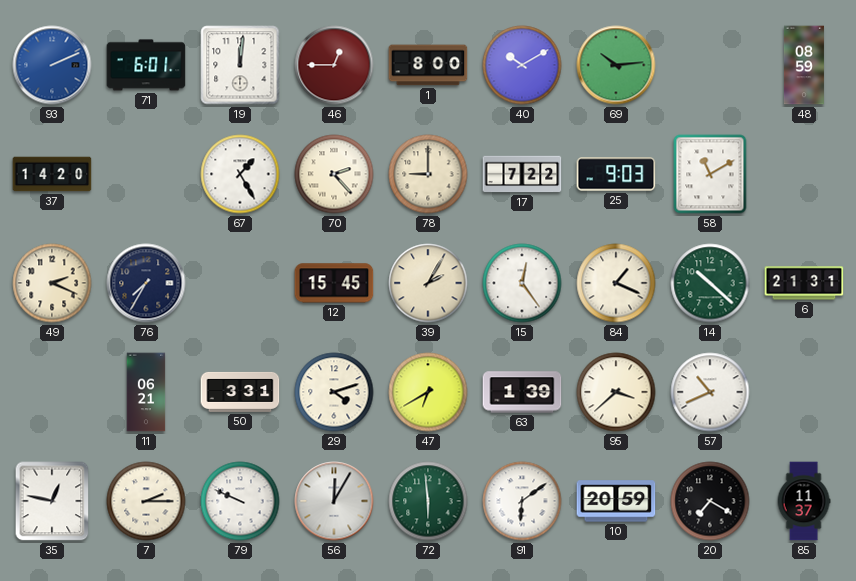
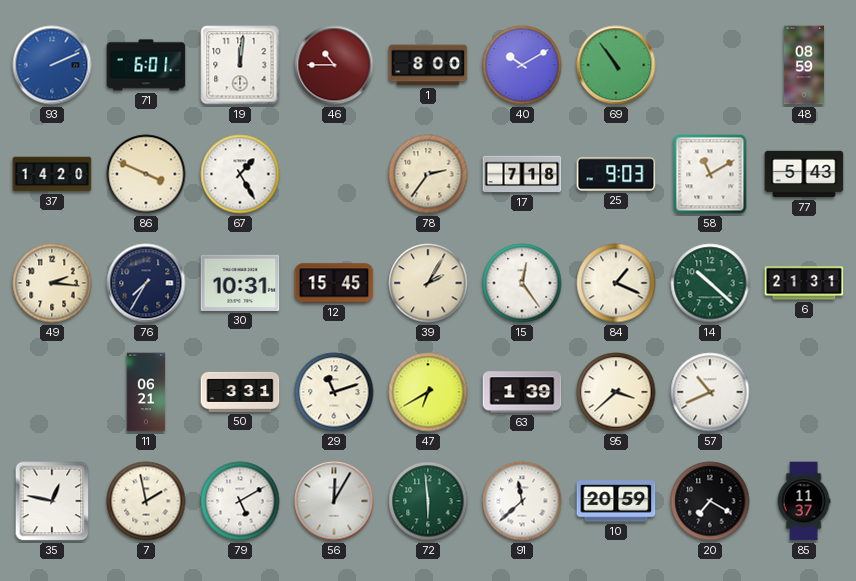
46: 12:45 -> 10:45
69: 10:14 -> 10:54
86: none -> 3:49
70: 2:23 -> none
78: 9:00 -> 2:36
17: 7:22 -> 7:18
77: none -> 5:43
49: 2:19 -> 2:16
30: none -> 10:31
29: 4:12 -> 11:12
7: 2:15 -> 1:58
79: 9:49 -> 5:10
91: 6:09 -> 11:38
